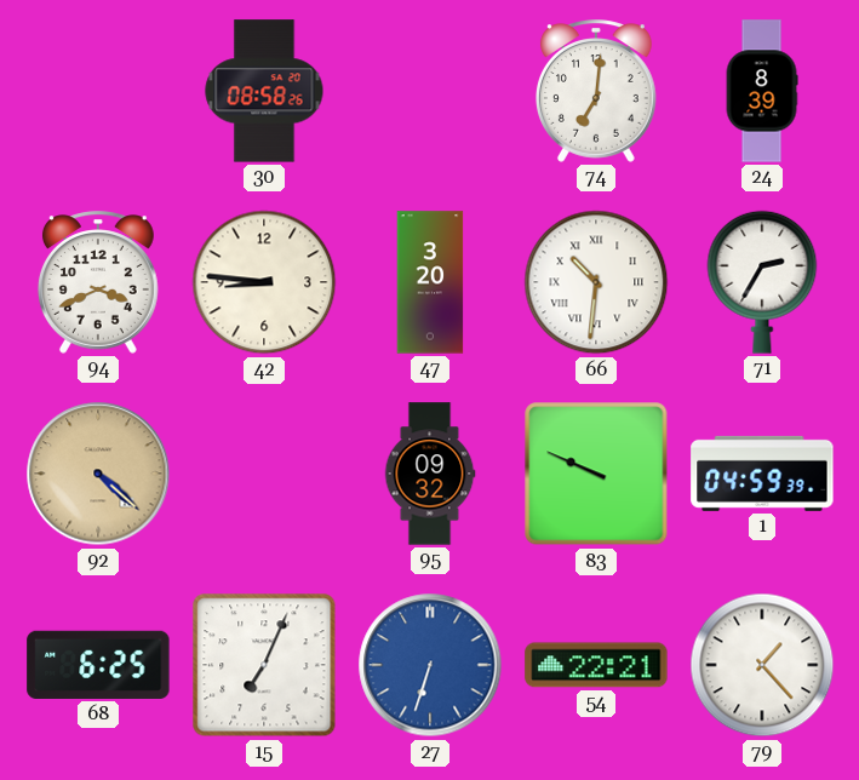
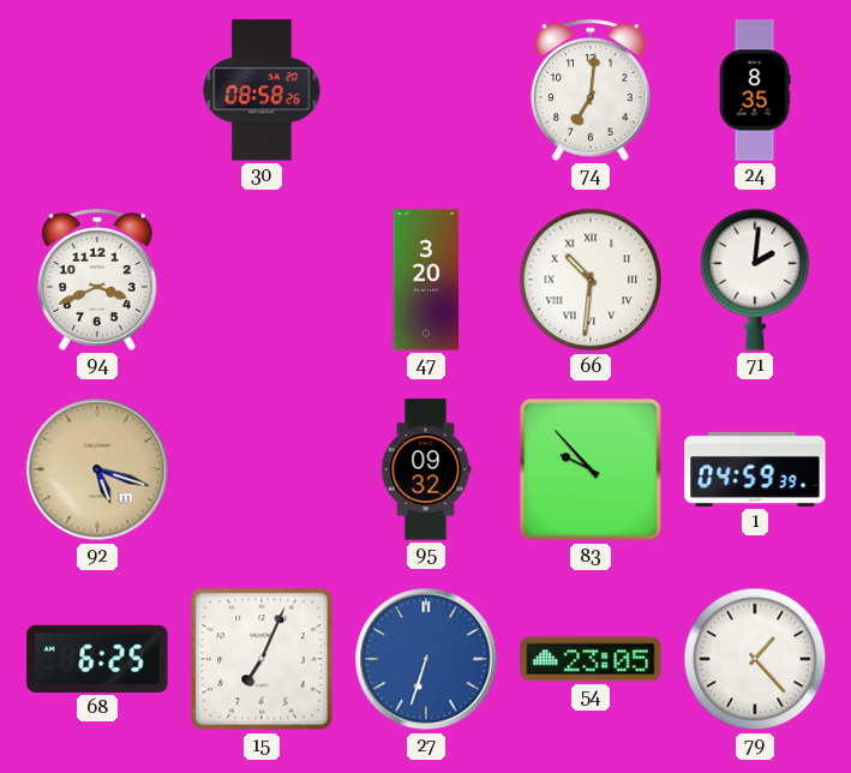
24: 8:39 -> 8:35
42: 8:46 -> none
71: 2:35 -> 2:01
92: 4:22 -> 5:18
83: 9:49 -> 9:53
54: 22:21 -> 23:05
